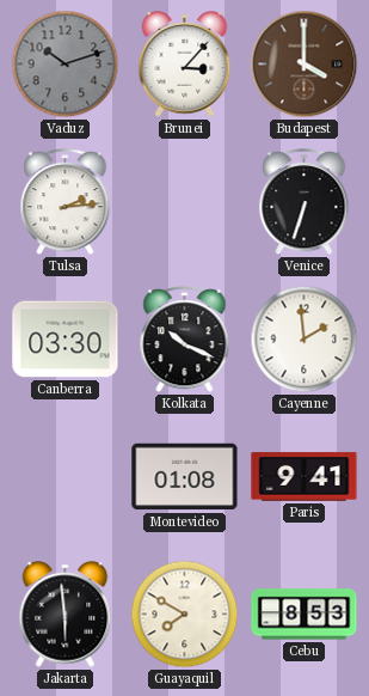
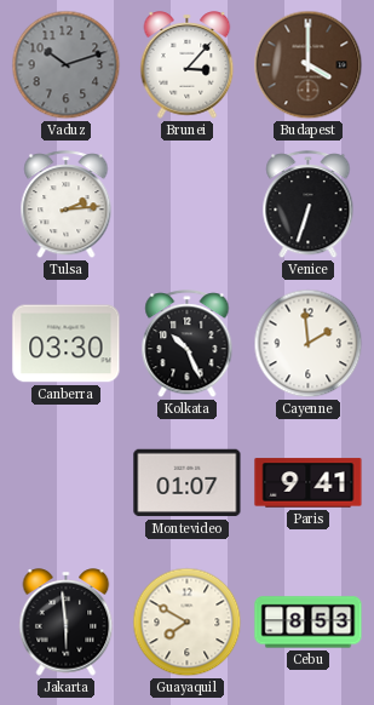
Kolkata: 10:19 -> 10:26
Montevideo: 01:08 -> 01:07
